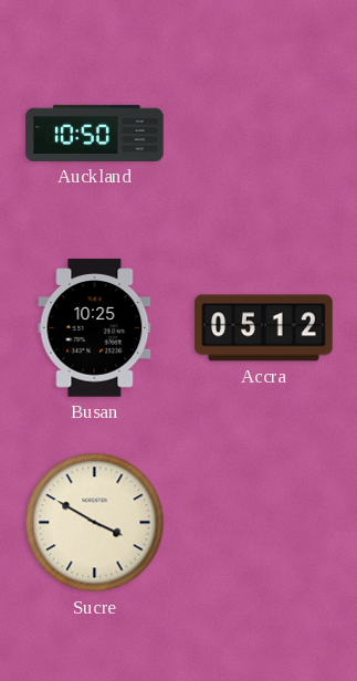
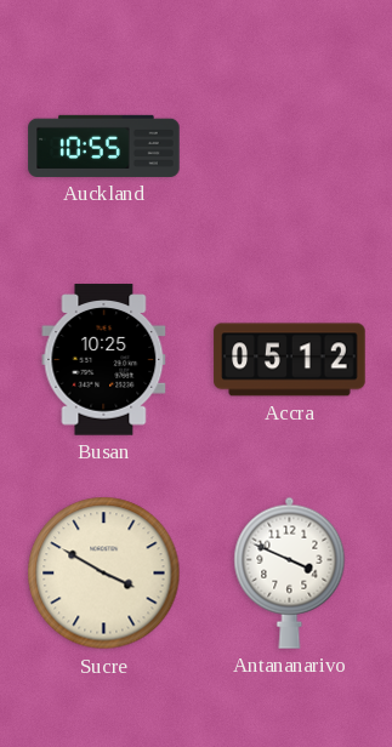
Auckland: 10:50 -> 10:55
Antananarivo: none -> 3:49
